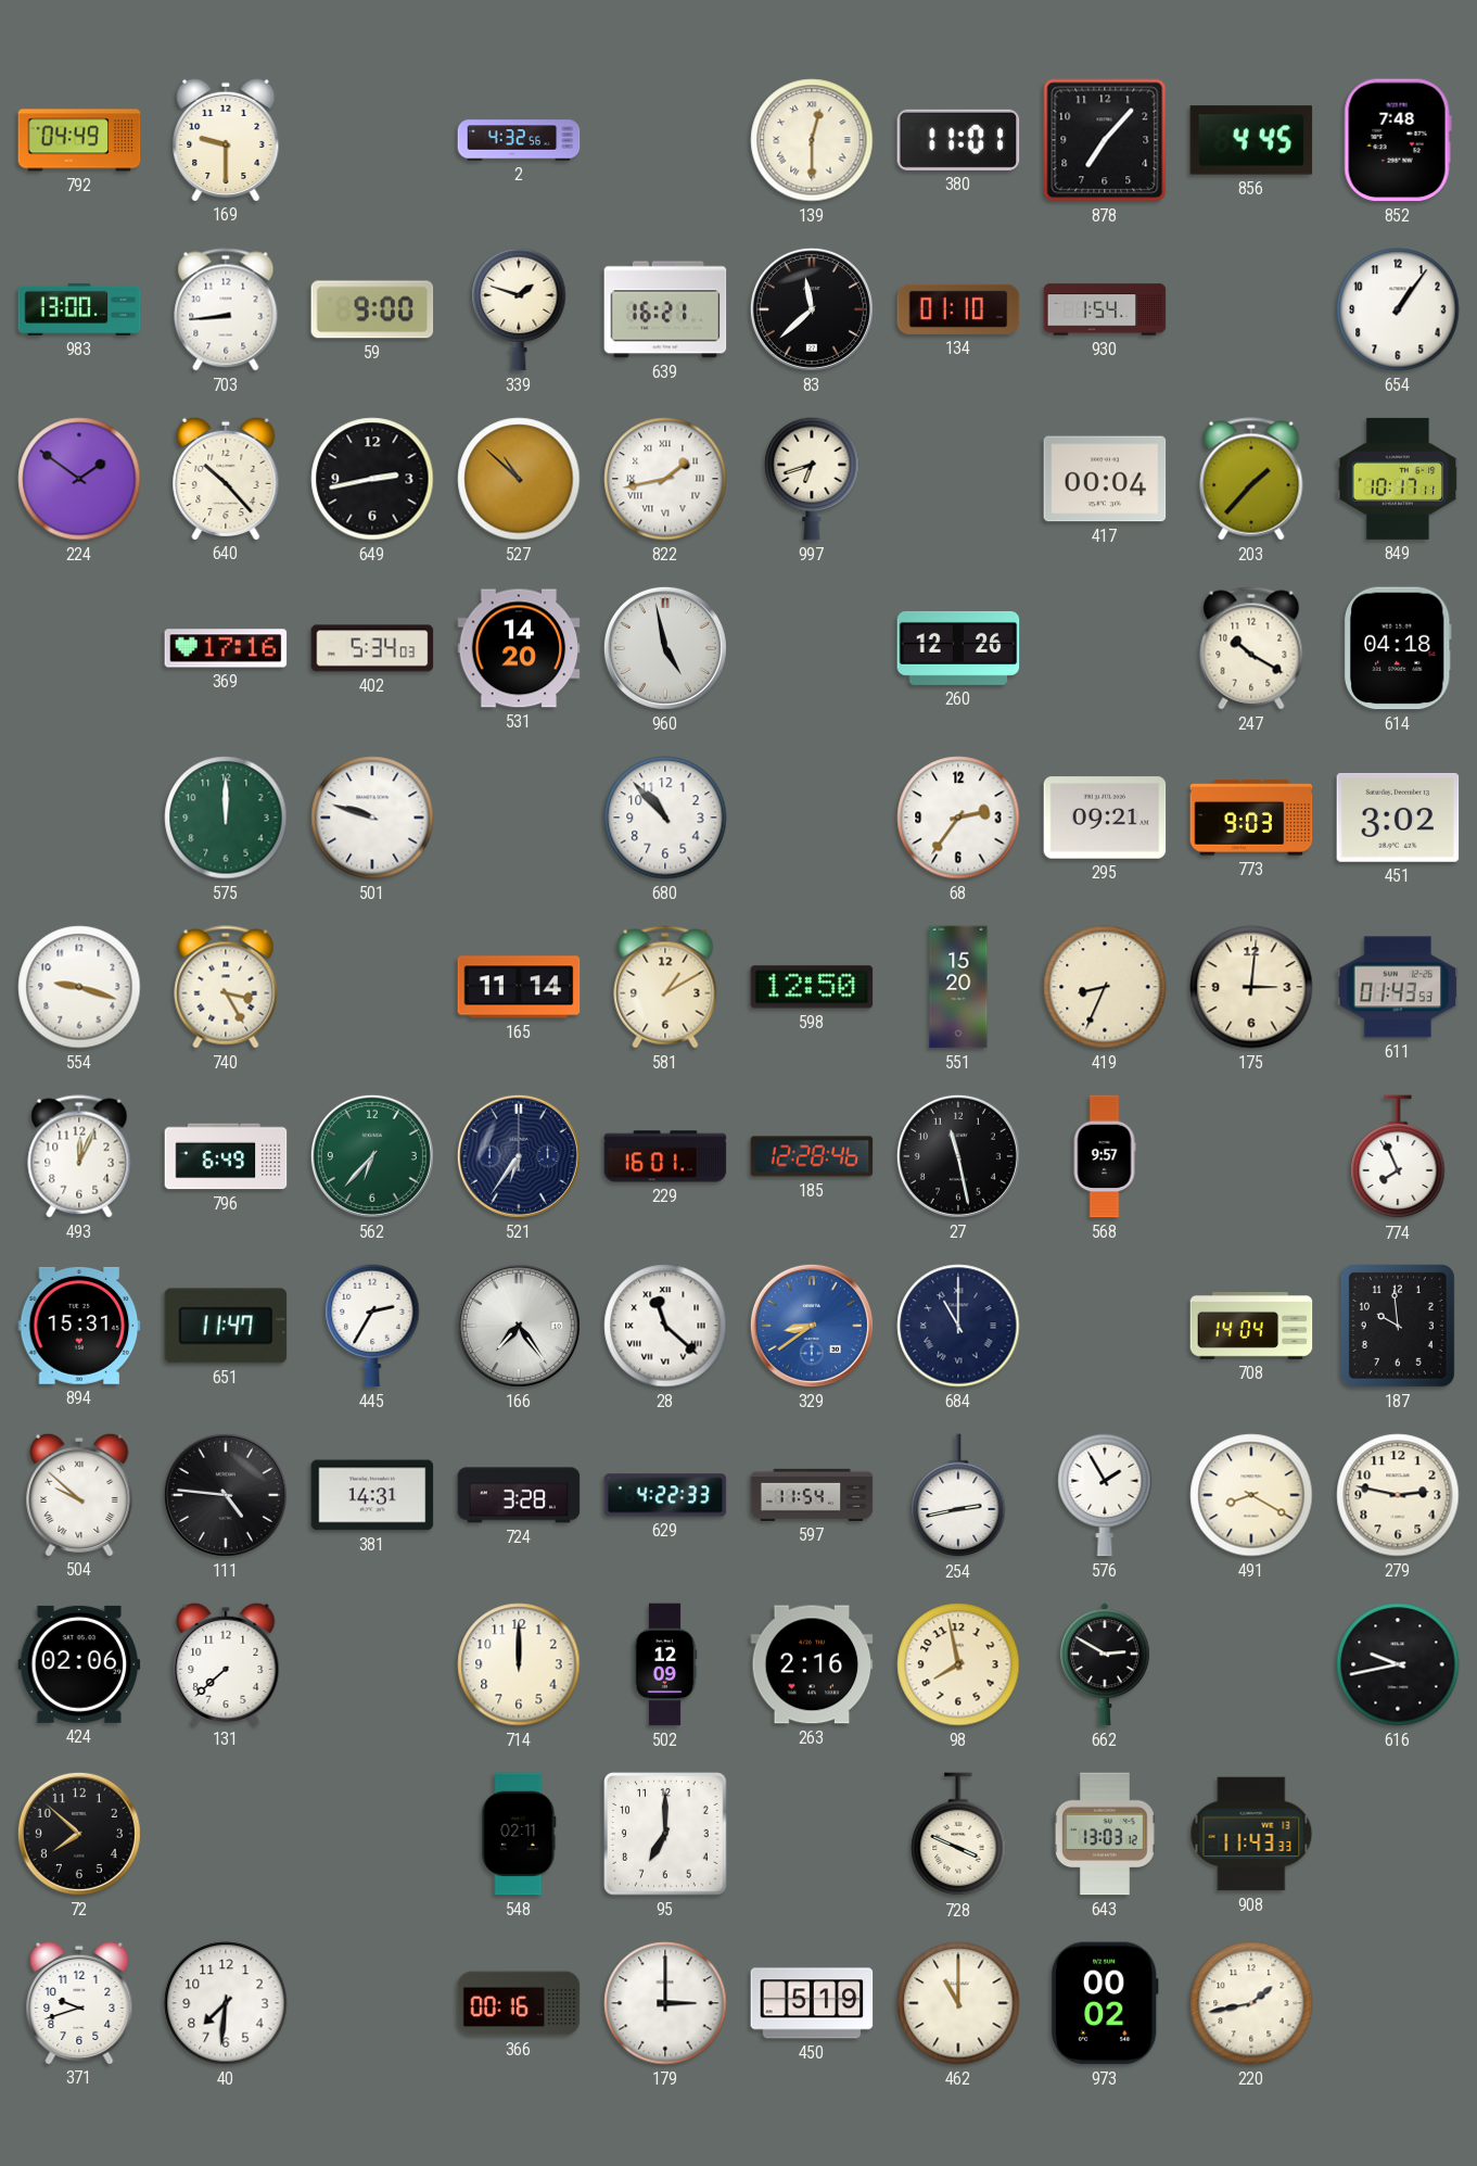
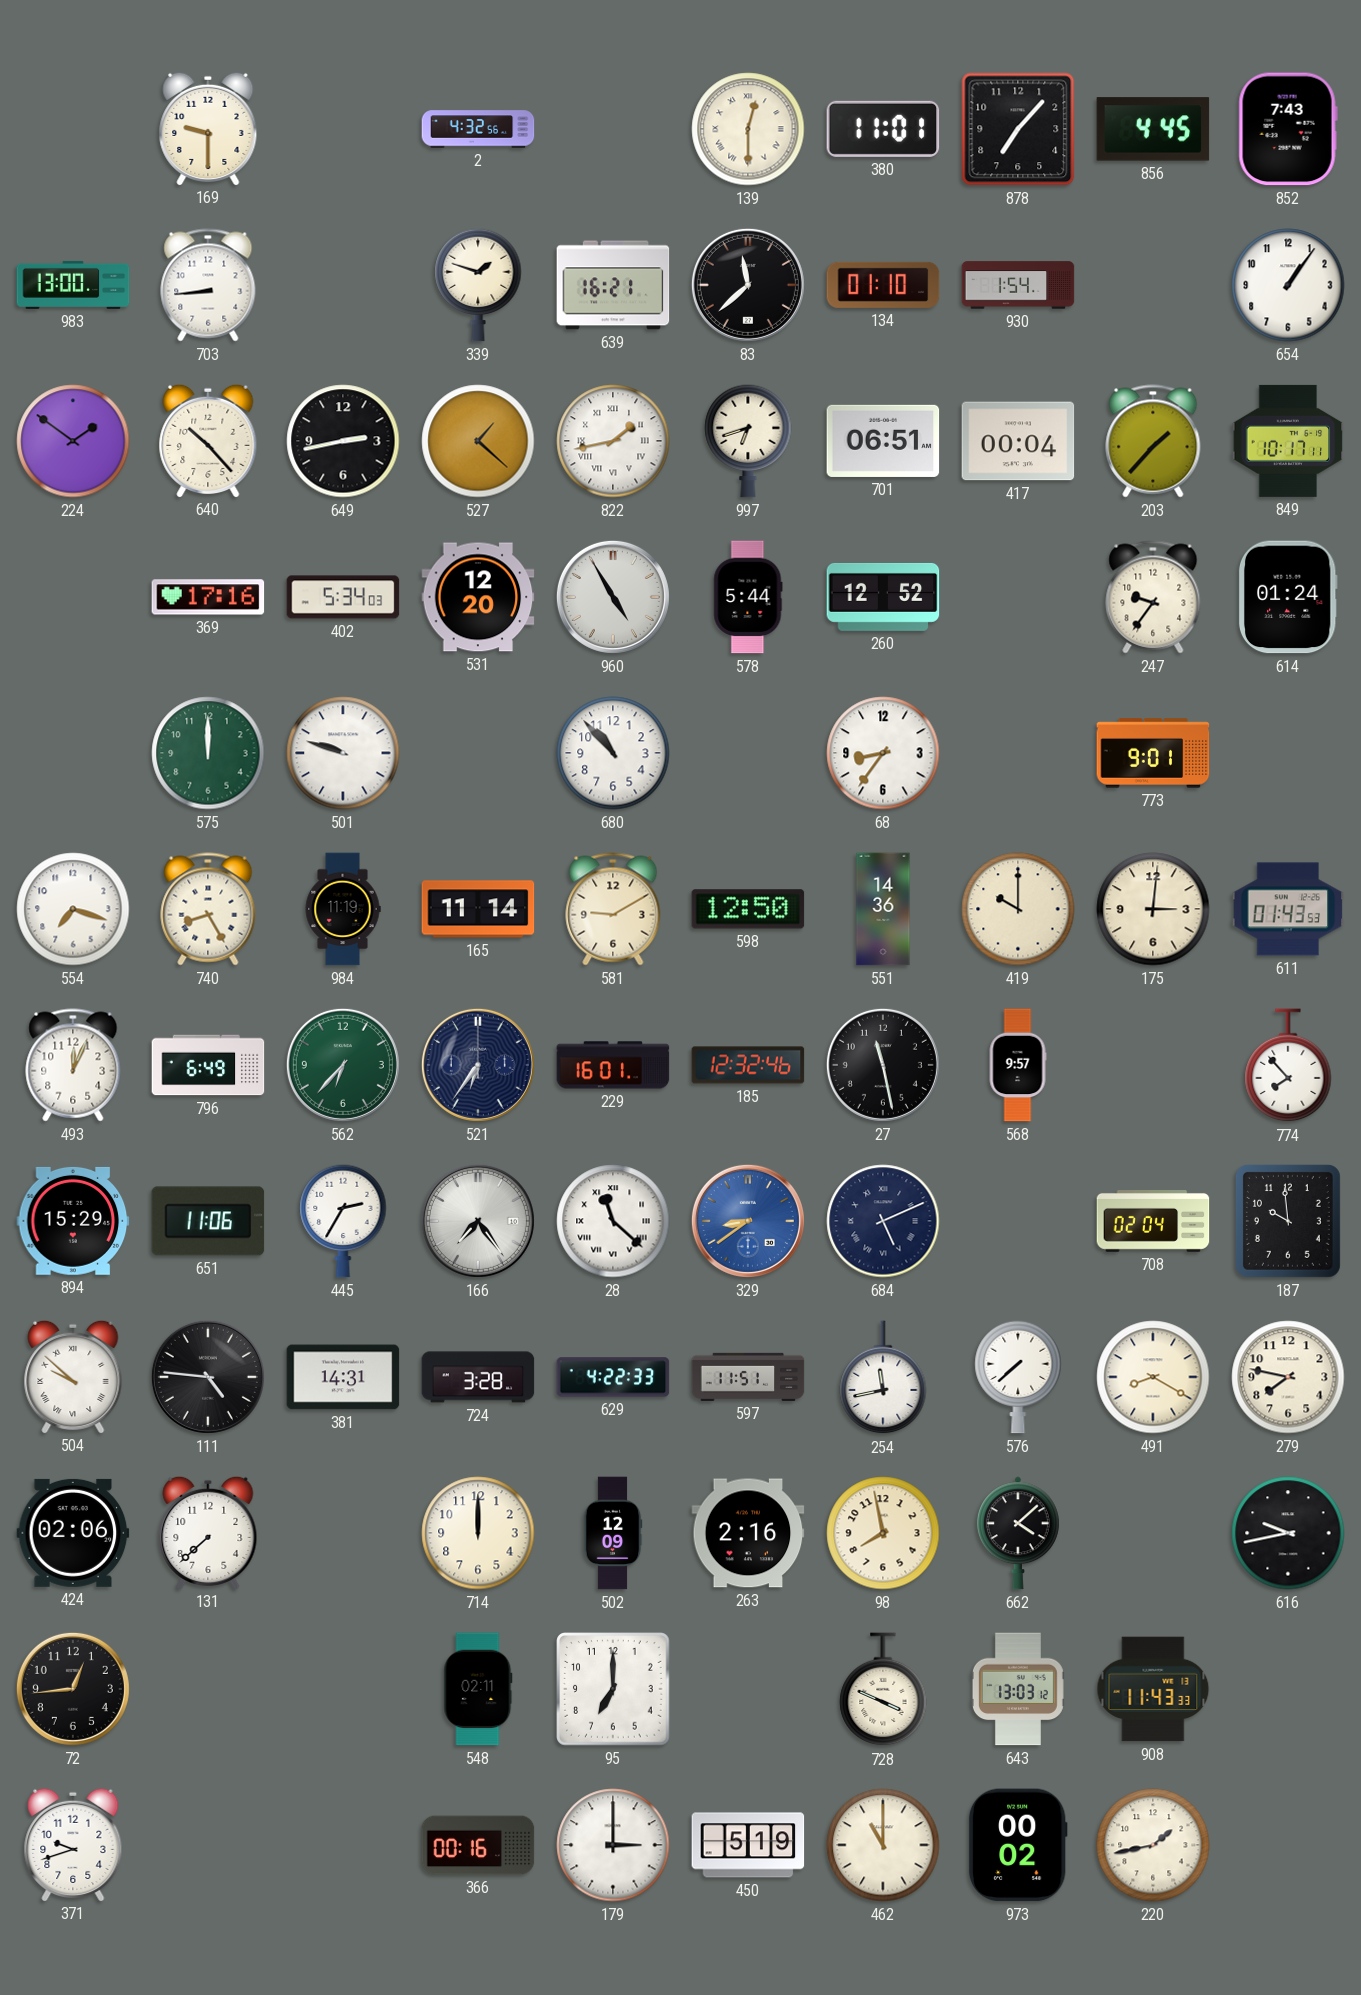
792: 04:49 -> none
852: 7:48 -> 7:43
59: 9:00 -> none
527: 10:52 -> 1:22
701: none -> 06:51
531: 14:20 -> 12:20
960: 4:58 -> 4:55
578: none -> 5:44
260: 12:26 -> 12:52
247: 10:20 -> 9:36
614: 04:18 -> 01:24
68: 2:36 -> 8:36
295: 09:21 -> none
773: 9:03 -> 9:01
451: 3:02 -> none
554: 9:18 -> 7:18
740: 3:25 -> 8:25
984: none -> 11:19
581: 1:10 -> 9:10
551: 15:20 -> 14:36
419: 8:34 -> 10:00
185: 12:28 -> 12:32
774: 7:56 -> 7:53
894: 15:31 -> 15:29
651: 11:47 -> 11:06
684: 11:00 -> 5:11
708: 14:04 -> 02:04
597: 11:54 -> 11:51
254: 2:43 -> 11:43
576: 1:55 -> 7:38
279: 2:47 -> 7:47
662: 2:50 -> 4:08
72: 7:52 -> 12:44
40: 7:31 -> none
